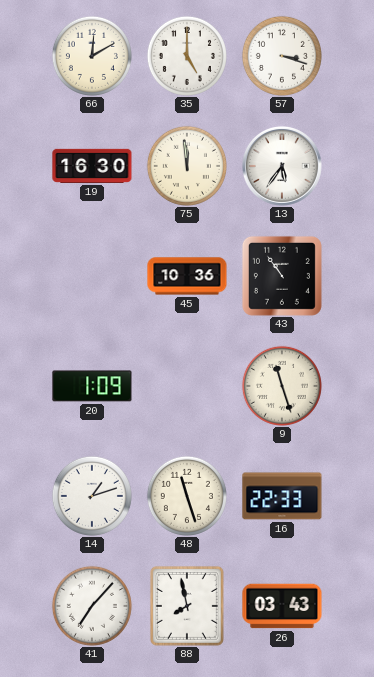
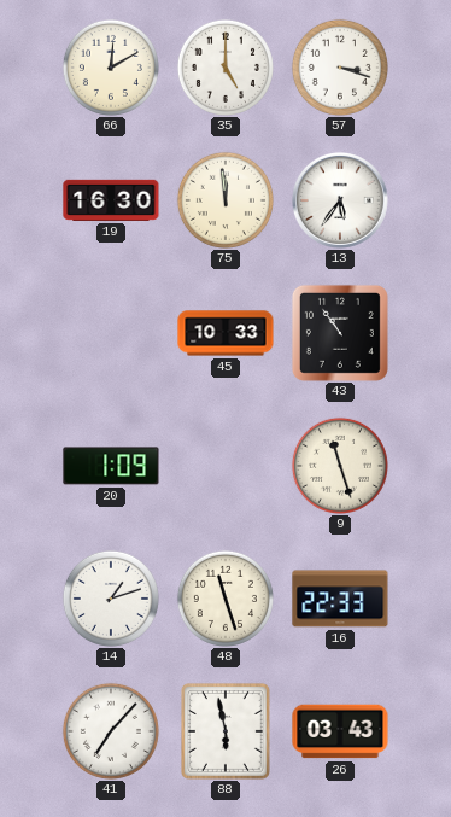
45: 10:36 -> 10:33
88: 7:58 -> 5:58
